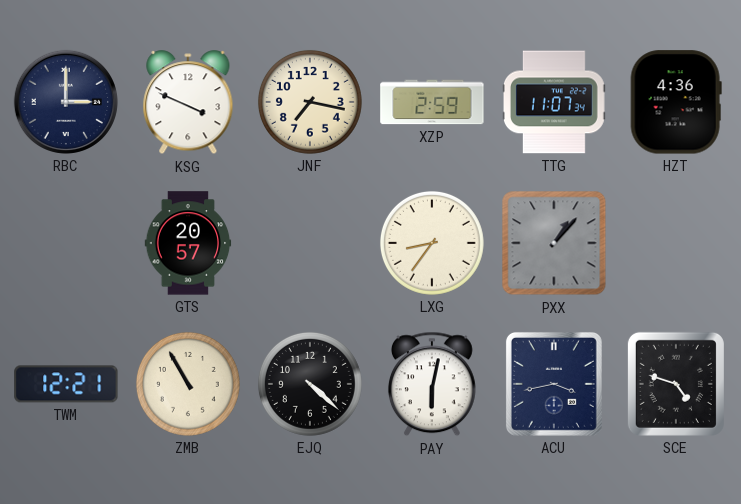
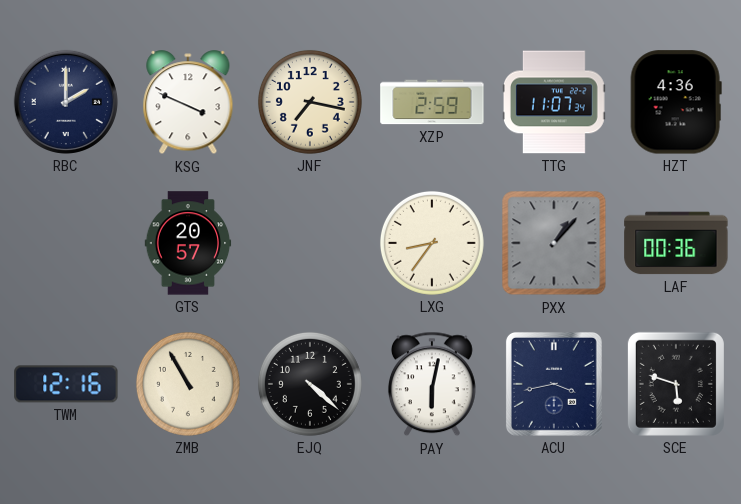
RBC: 3:00 -> 2:00
LAF: none -> 00:36
TWM: 12:21 -> 12:16
SCE: 4:48 -> 5:48
